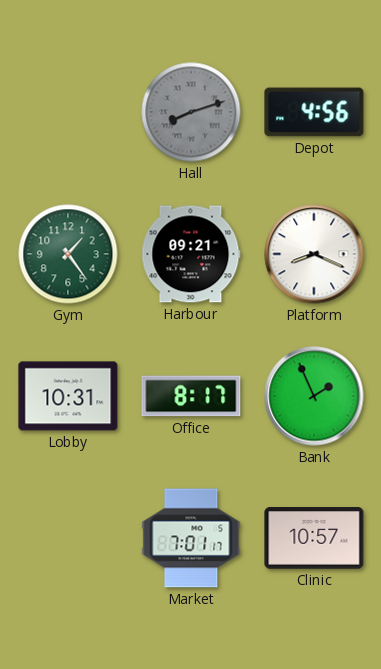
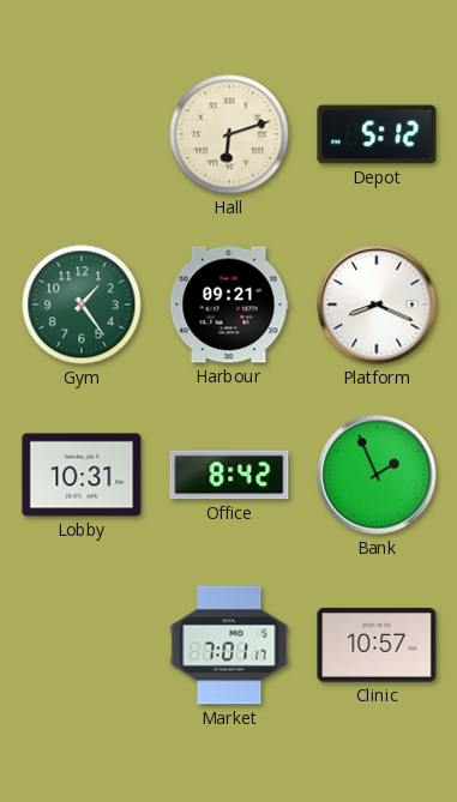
Hall: 8:12 -> 6:12
Hall dial: grey -> cream
Depot: 4:56 -> 5:12
Office: 8:17 -> 8:42
